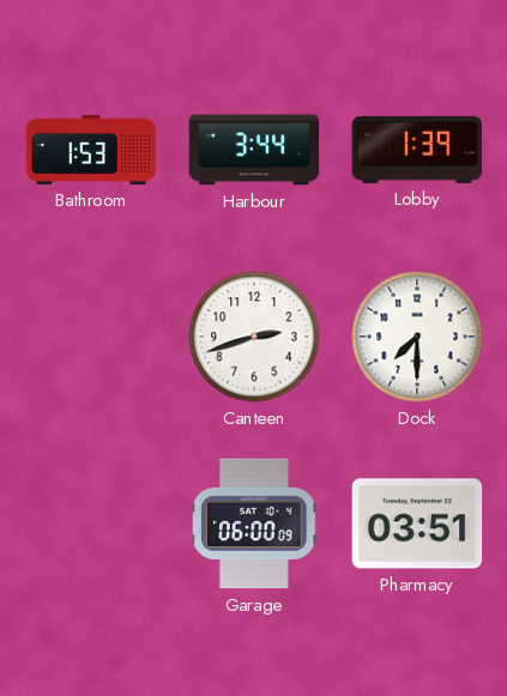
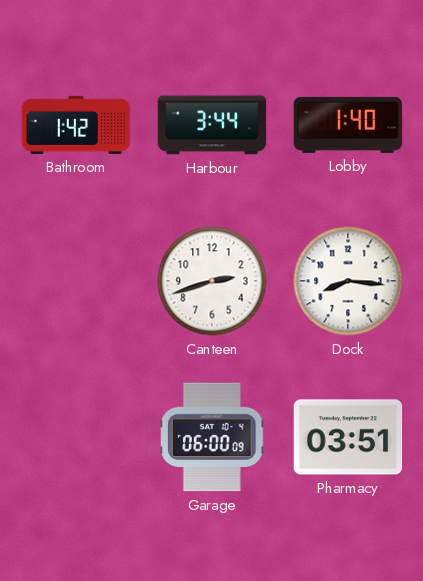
Bathroom: 1:53 -> 1:42
Lobby: 1:39 -> 1:40
Dock: 7:30 -> 8:16
